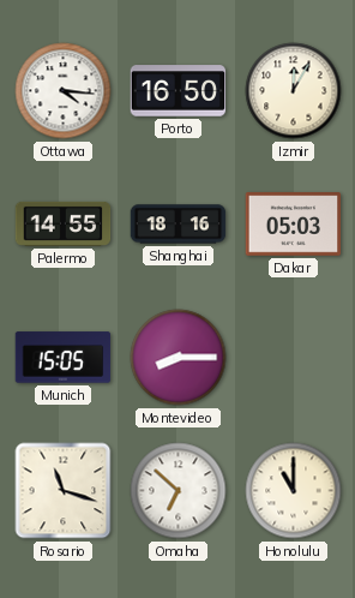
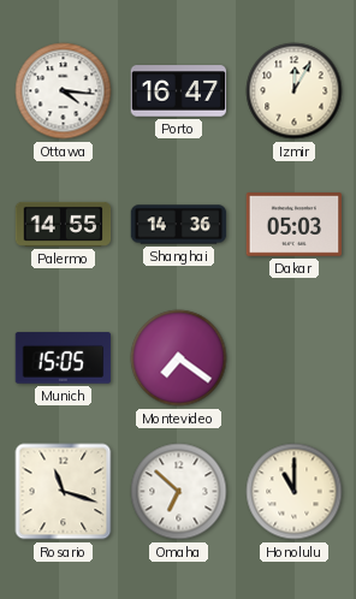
Porto: 16:50 -> 16:47
Shanghai: 18:16 -> 14:36
Montevideo: 8:15 -> 7:21
